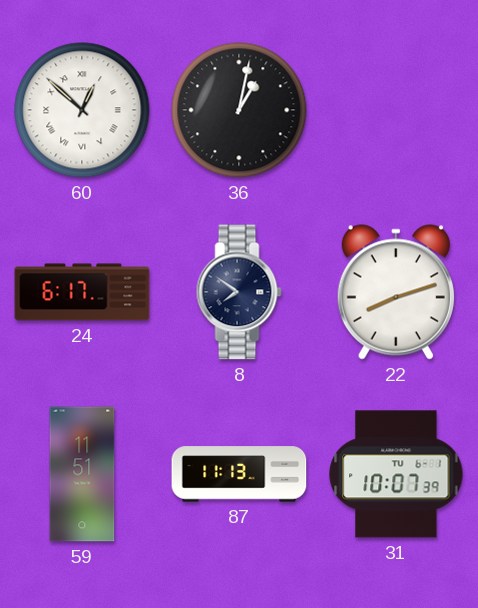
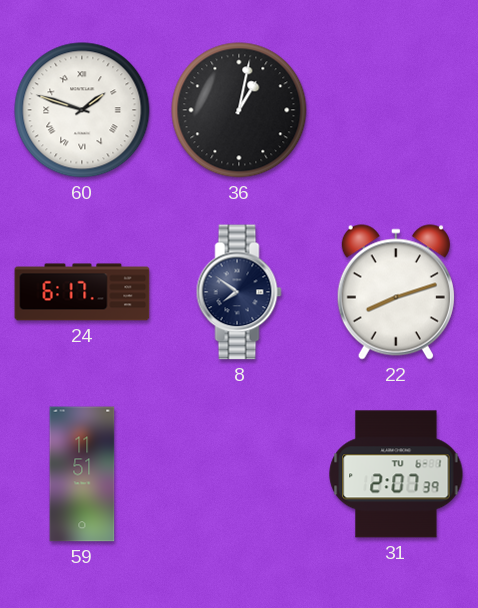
60: 12:52 -> 1:48
87: 11:13 -> none
31: 10:07 -> 2:07
